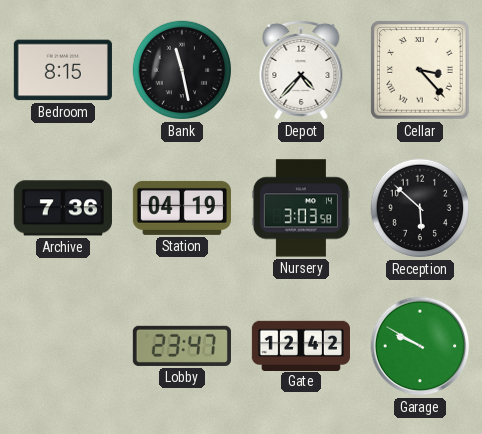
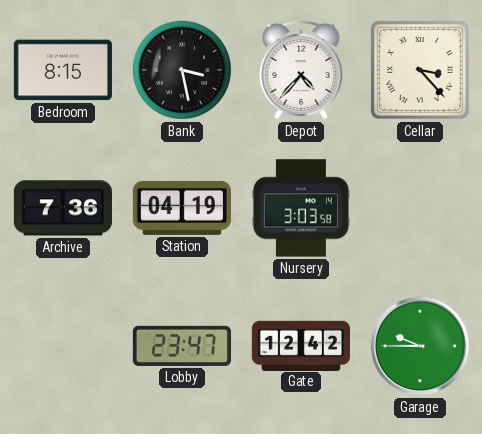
Bank: 11:28 -> 3:28
Reception: 5:52 -> none
Garage: 9:50 -> 9:45
